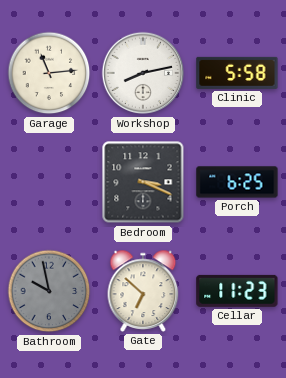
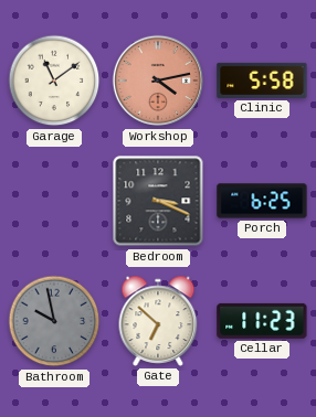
Garage: 11:14 -> 11:09
Workshop: 8:13 -> 4:13
Workshop dial: white -> salmon
